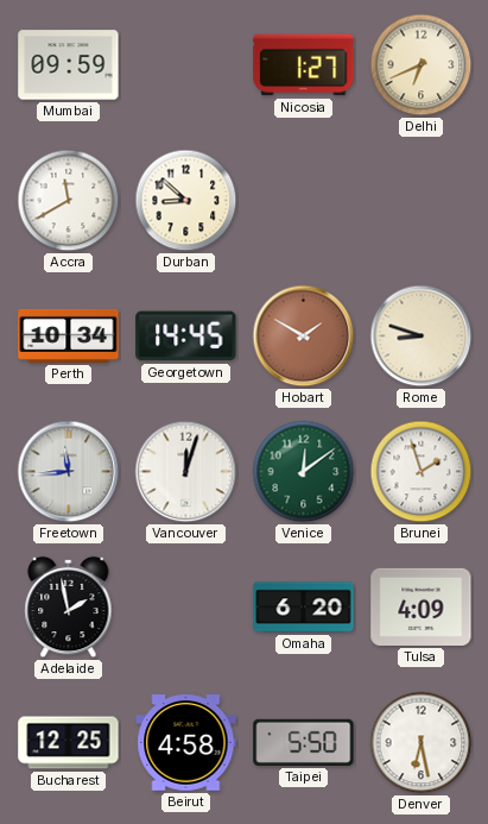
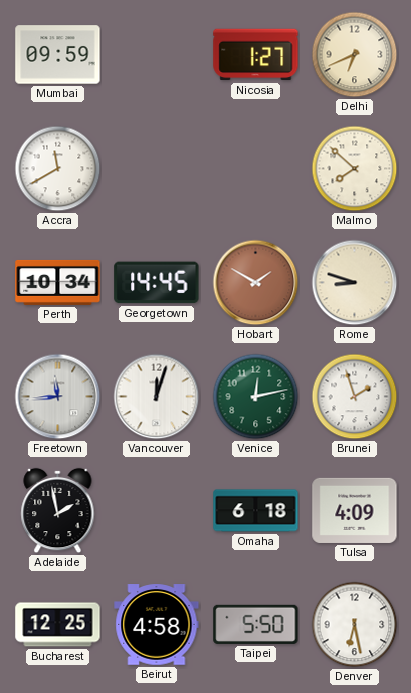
Durban: 8:52 -> none
Malmo: none -> 7:52
Venice: 12:09 -> 12:13
Omaha: 6:20 -> 6:18
